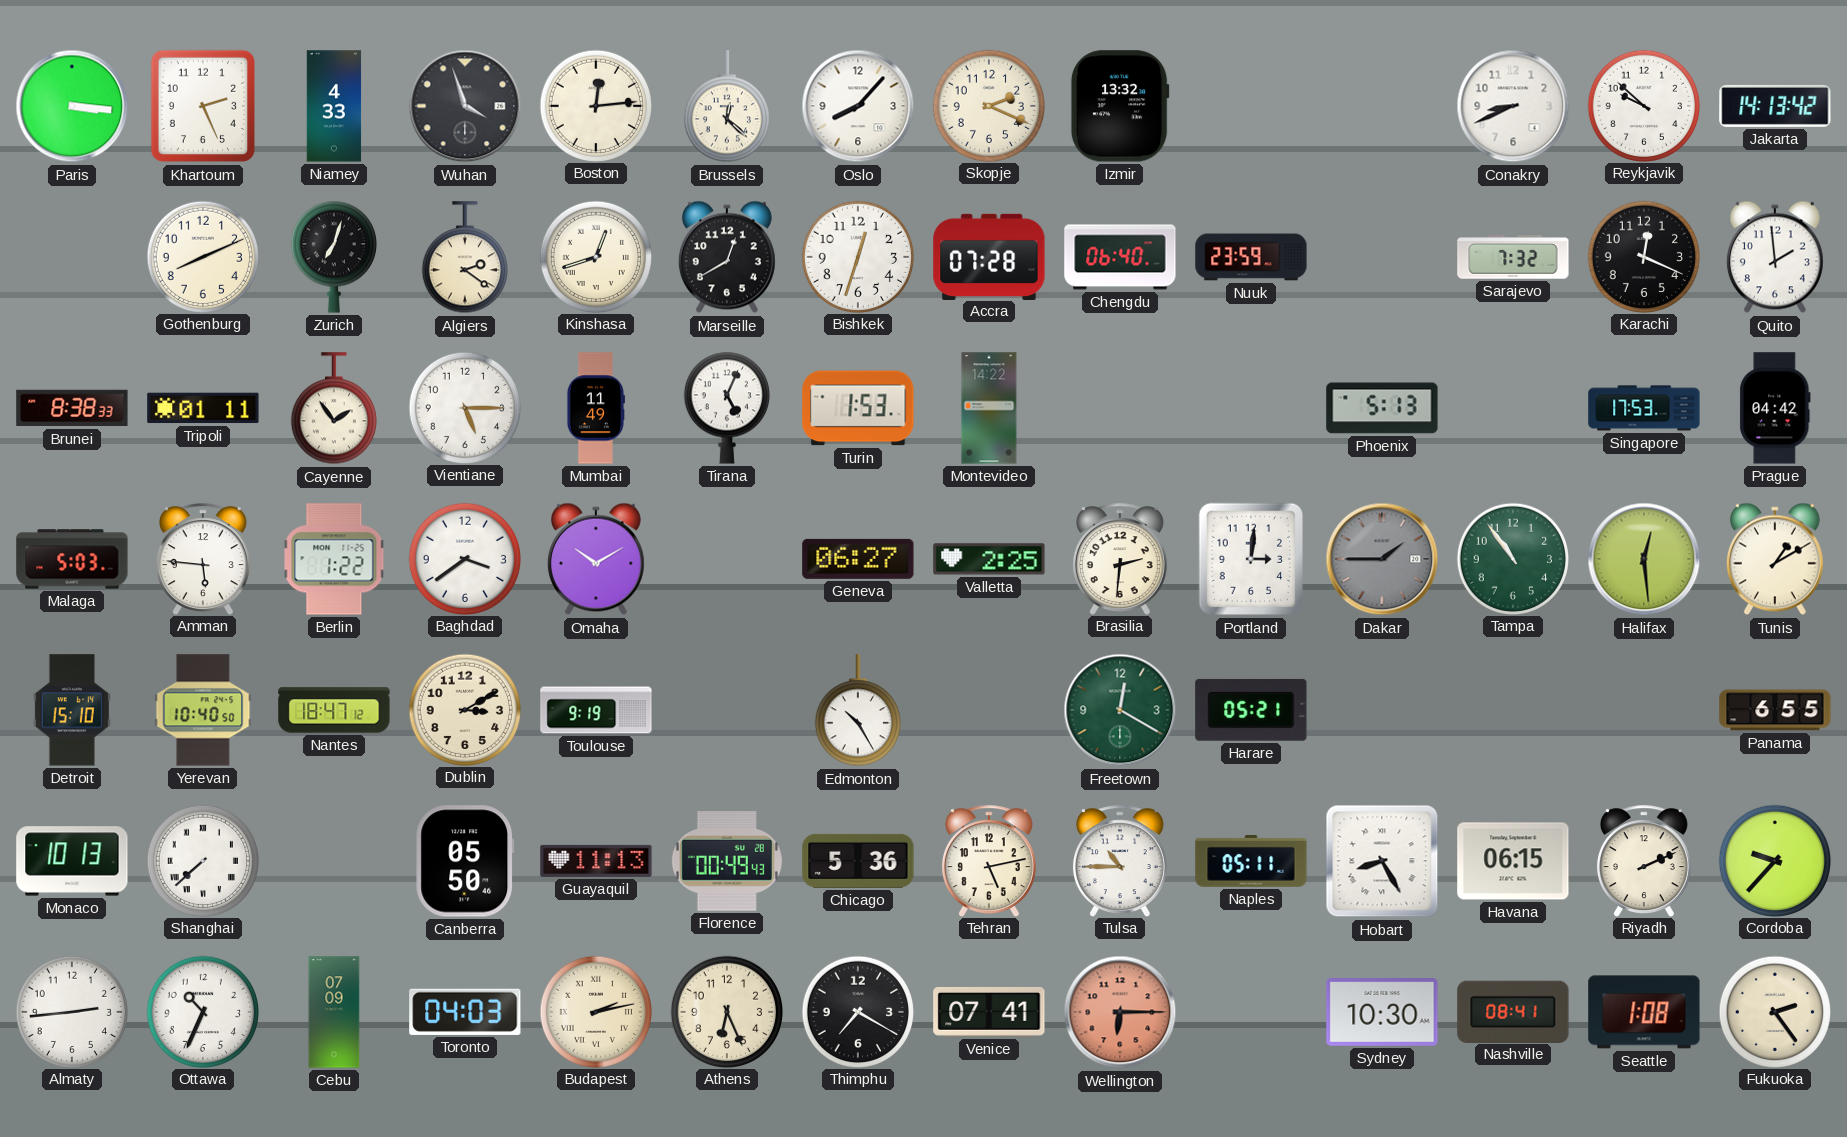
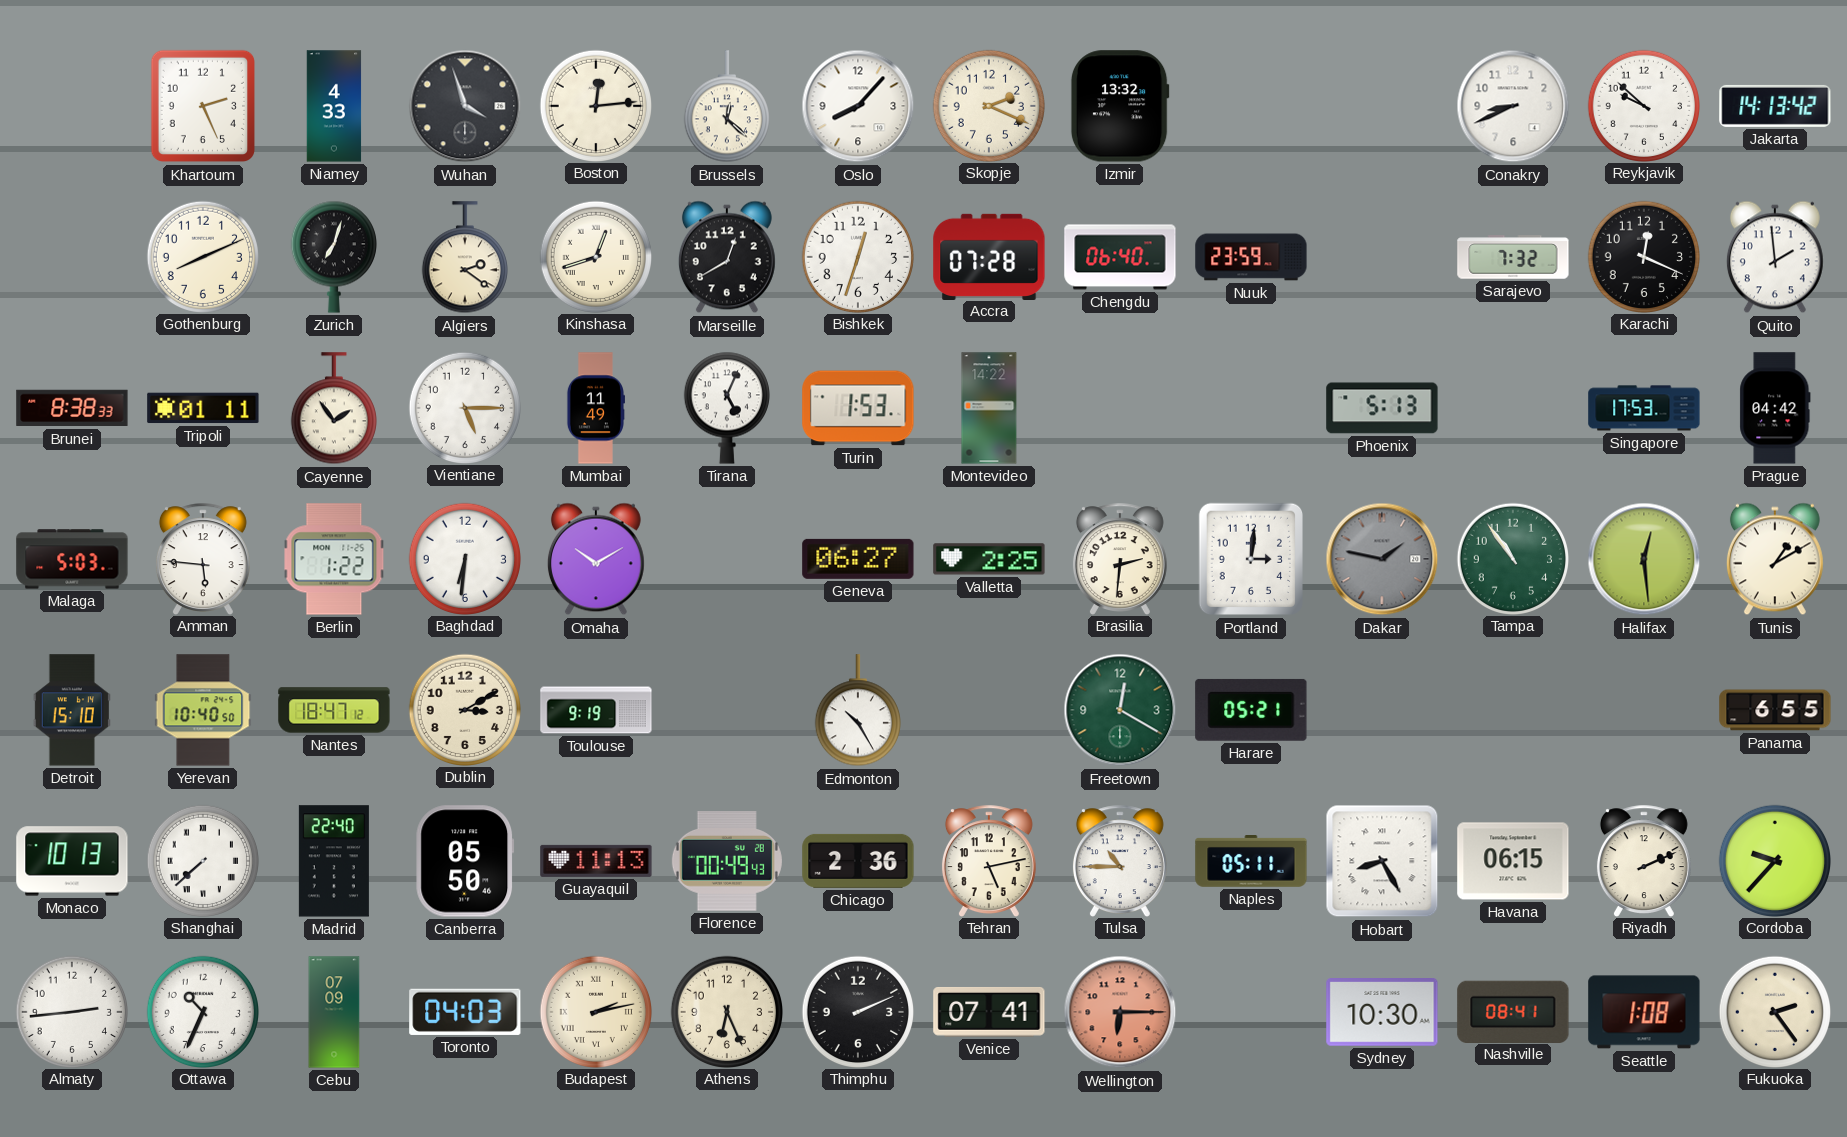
Paris: 3:16 -> none
Baghdad: 3:39 -> 6:31
Dakar: 1:45 -> 1:47
Madrid: none -> 22:40
Chicago: 5:36 -> 2:36
Thimphu: 7:20 -> 2:11
